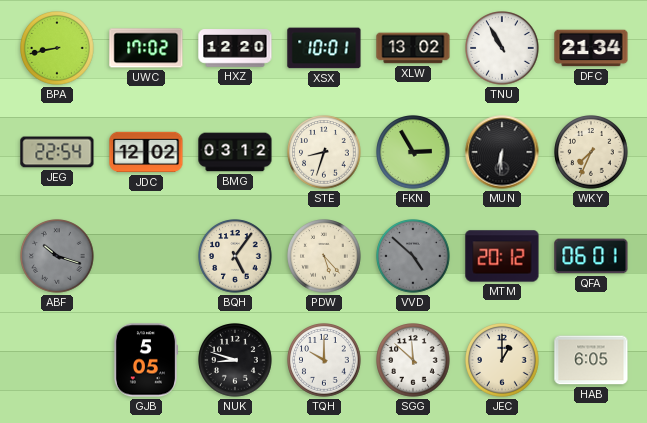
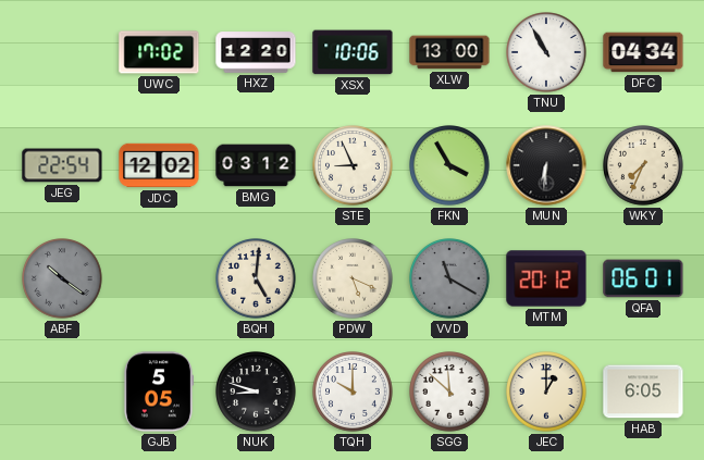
BPA: 8:43 -> none
XSX: 10:01 -> 10:06
XLW: 13:02 -> 13:00
DFC: 21:34 -> 04:34
STE: 8:33 -> 8:56
FKN: 2:55 -> 3:55
ABF: 10:18 -> 10:21
BQH: 5:06 -> 5:01
PDW: 5:23 -> 5:19
VVD: 4:52 -> 11:20
